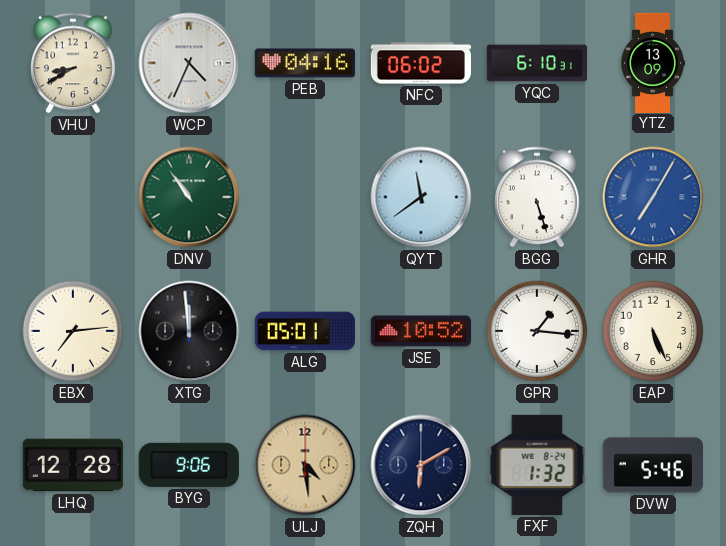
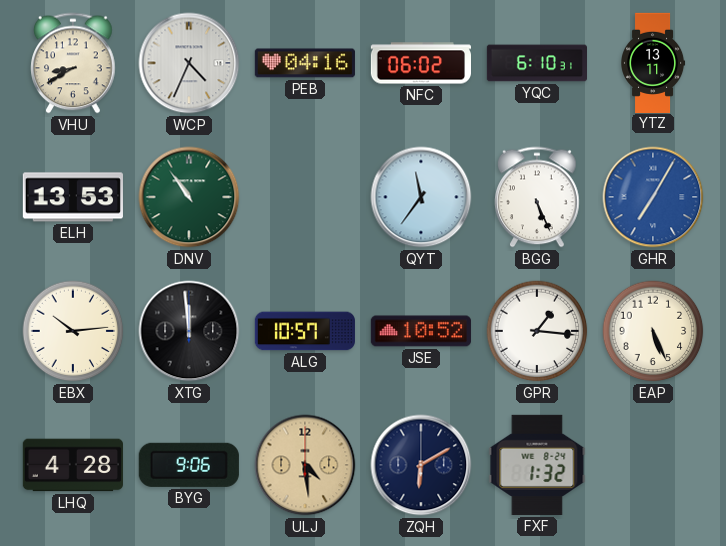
YTZ: 13:09 -> 13:11
ELH: none -> 13:53
QYT: 11:39 -> 11:36
BGG: 5:27 -> 5:26
EBX: 7:14 -> 10:14
ALG: 05:01 -> 10:57
LHQ: 12:28 -> 4:28
DVW: 5:46 -> none
